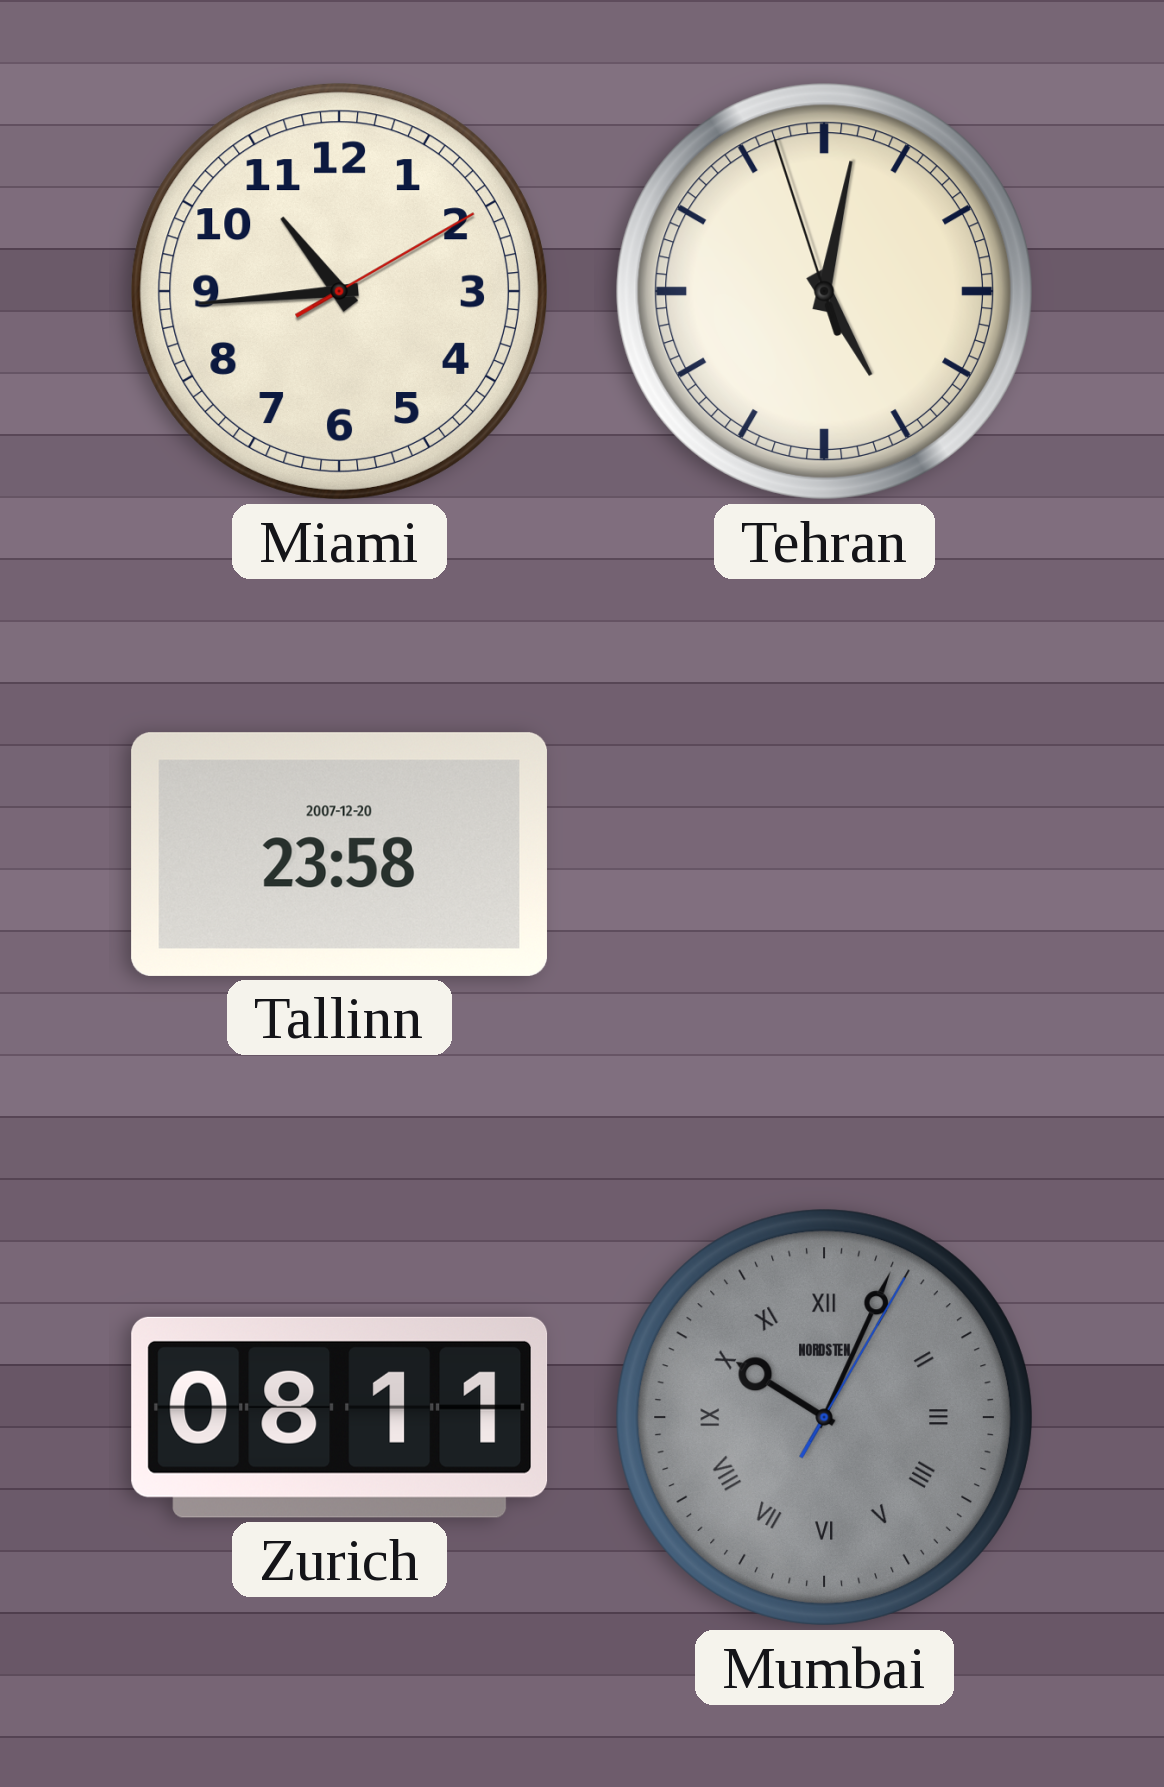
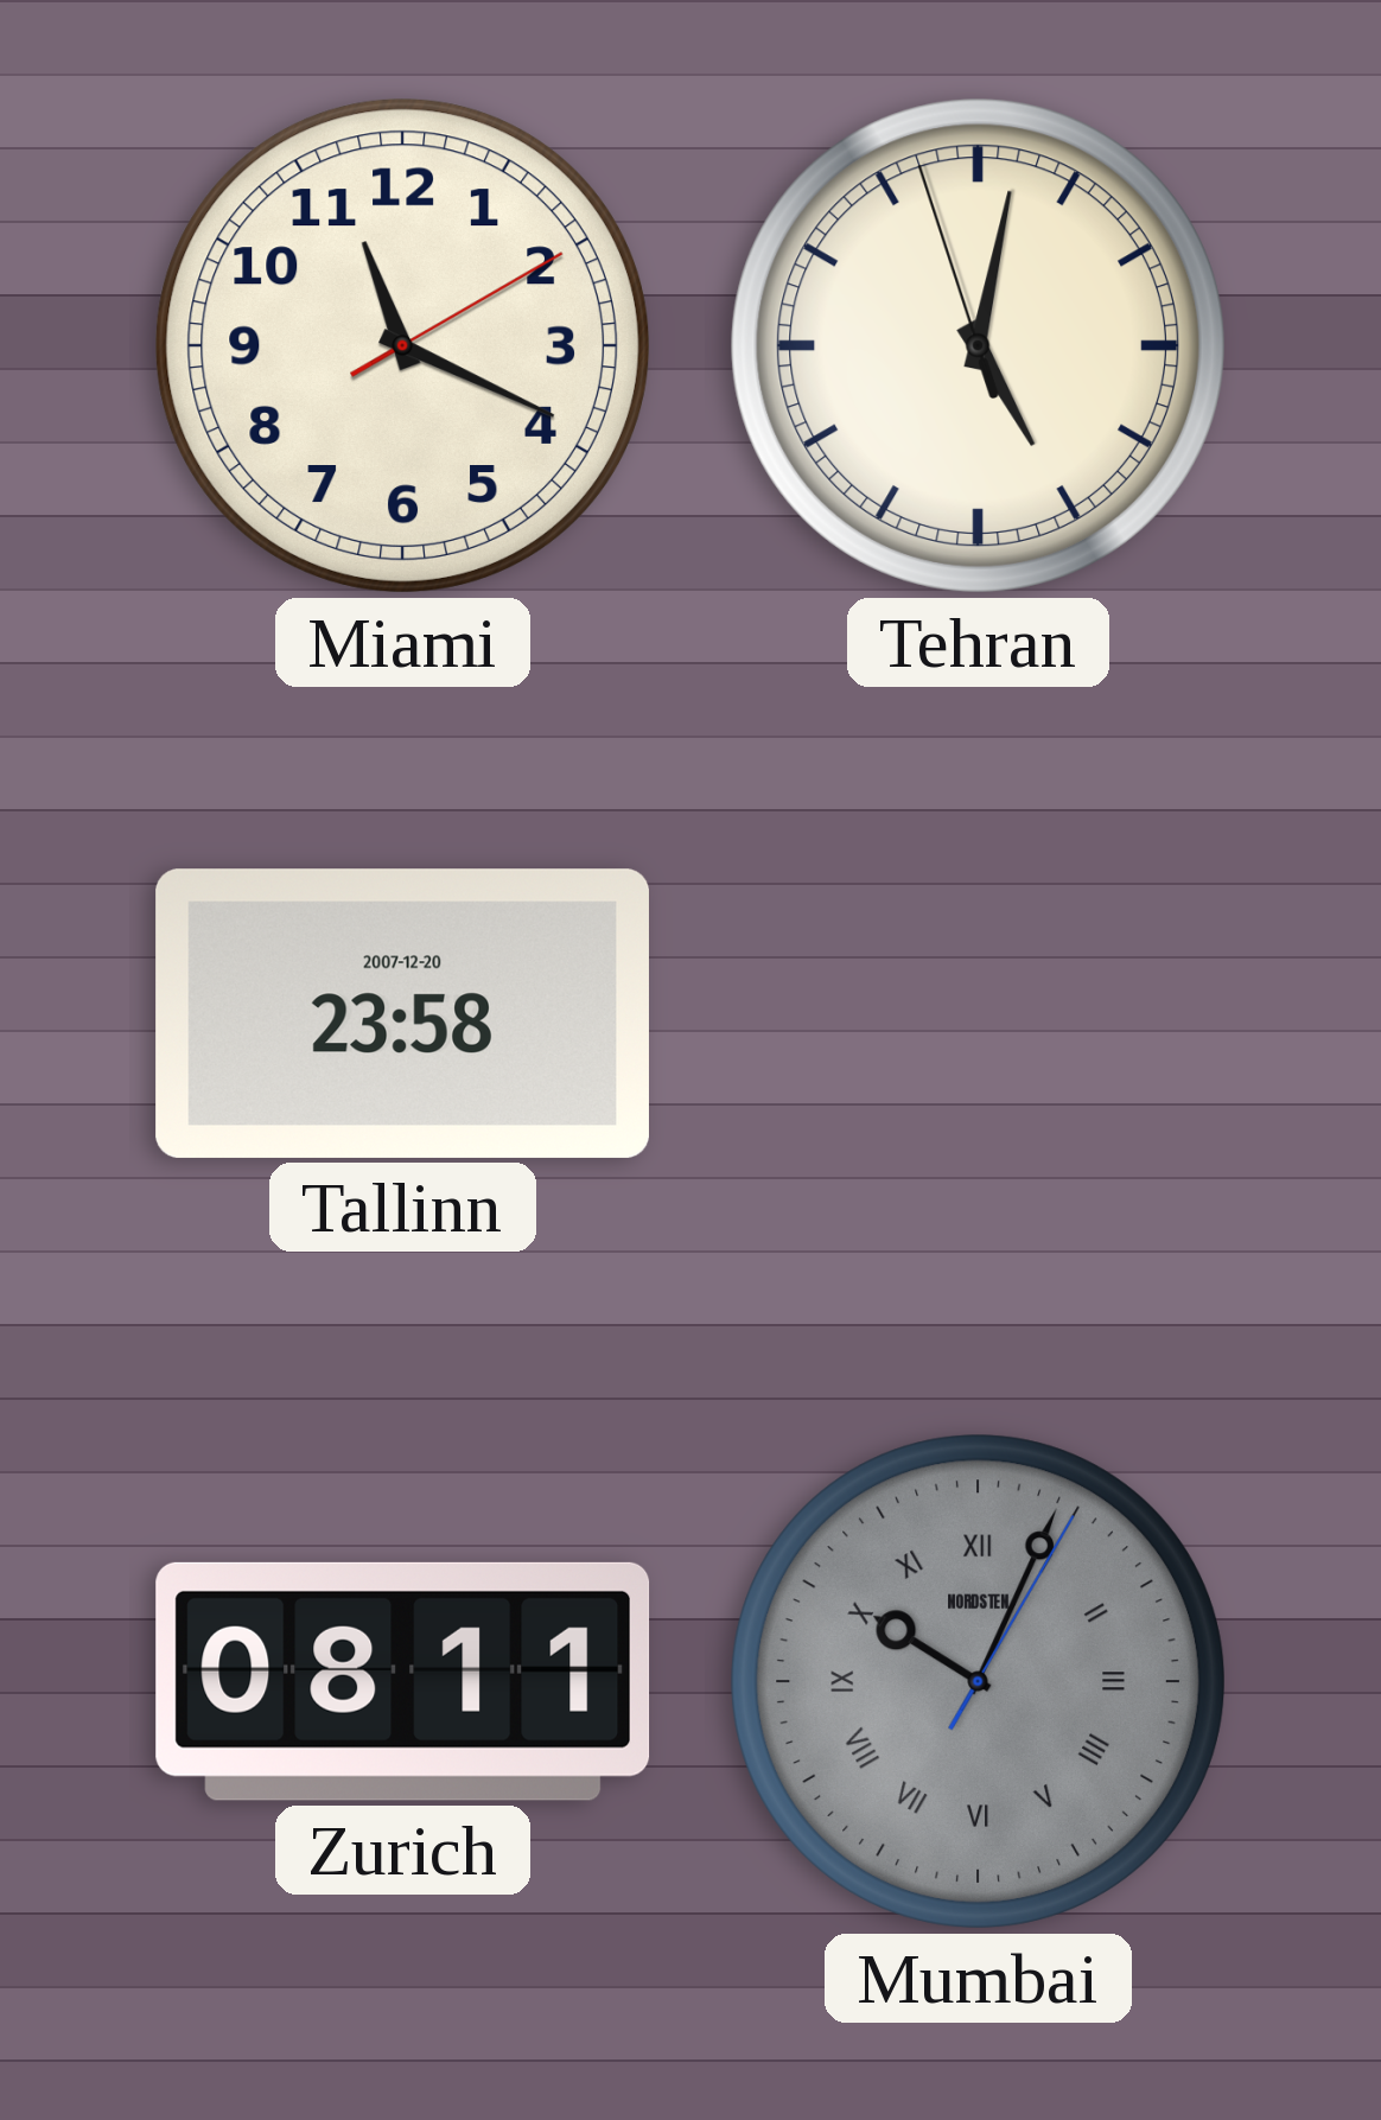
Miami: 10:44 -> 11:19
